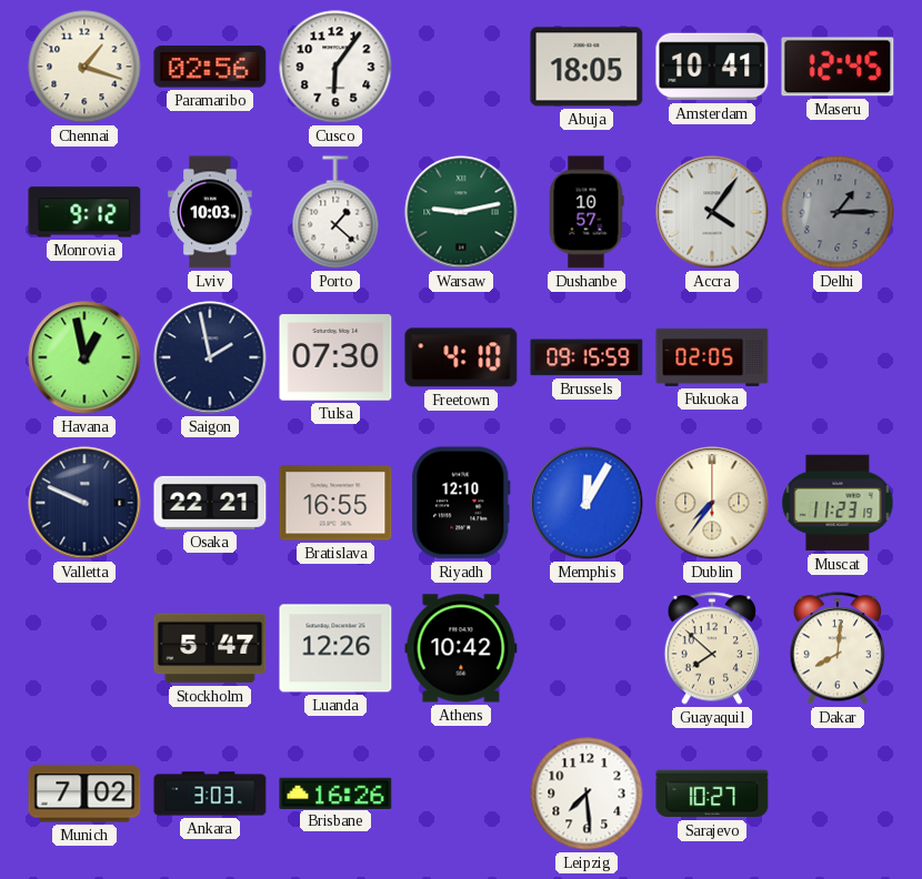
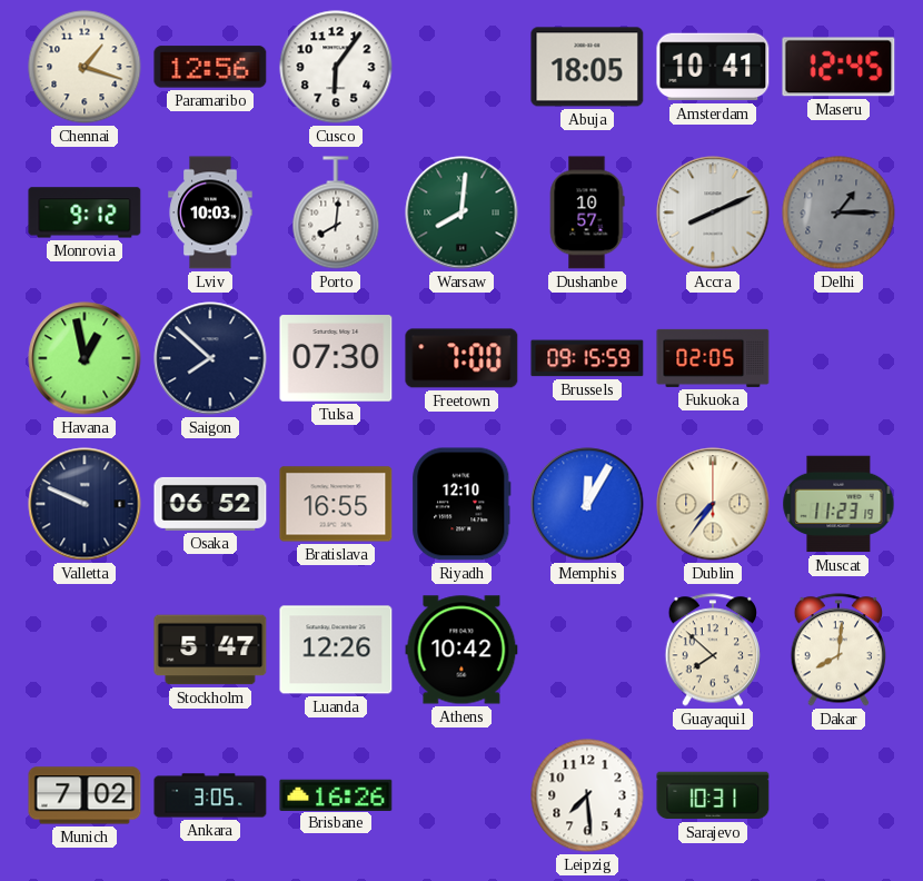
Paramaribo: 02:56 -> 12:56
Porto: 1:22 -> 8:01
Warsaw: 9:13 -> 8:01
Accra: 4:06 -> 8:11
Saigon: 1:58 -> 7:52
Freetown: 4:10 -> 7:00
Osaka: 22:21 -> 06:52
Ankara: 3:03 -> 3:05
Sarajevo: 10:27 -> 10:31
